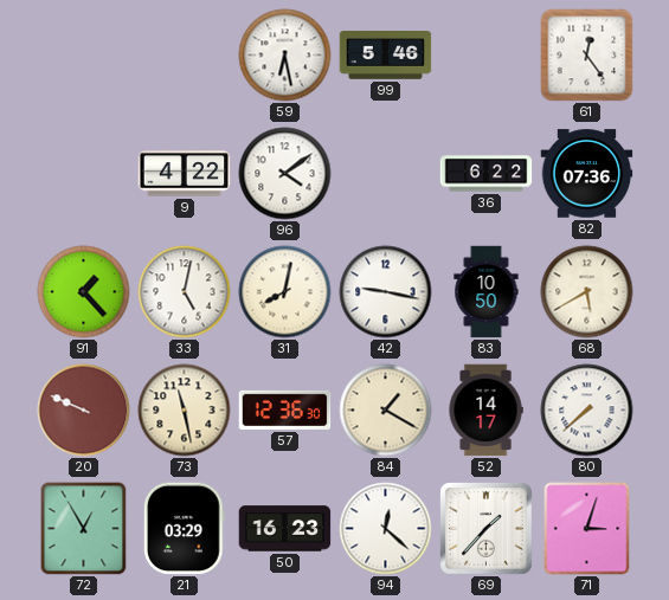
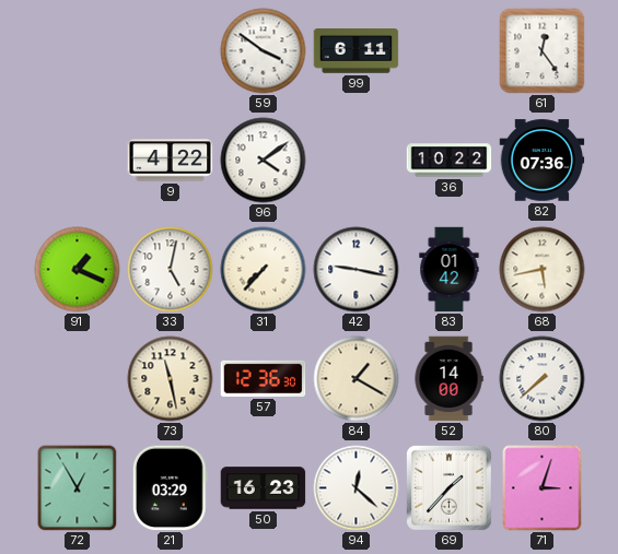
59: 6:28 -> 3:51
99: 5:46 -> 6:11
36: 6:22 -> 10:22
91: 1:23 -> 1:19
31: 8:02 -> 7:37
83: 10:50 -> 01:42
68: 5:40 -> 5:43
20: 9:49 -> none
52: 14:17 -> 14:00
